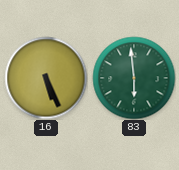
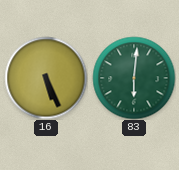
83: 5:59 -> 6:01
